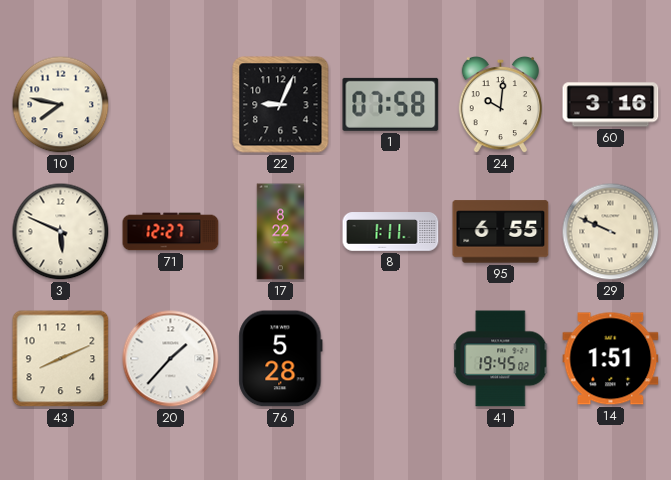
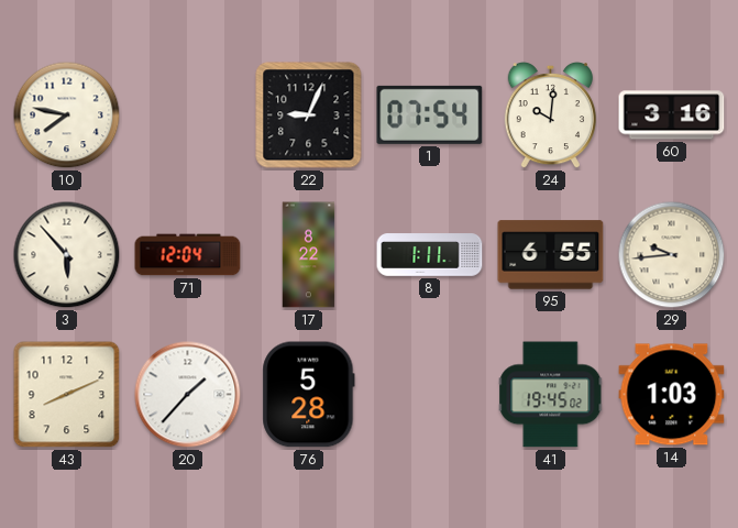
1: 07:58 -> 07:54
3: 5:49 -> 5:53
71: 12:27 -> 12:04
29: 9:49 -> 9:44
14: 1:51 -> 1:03
